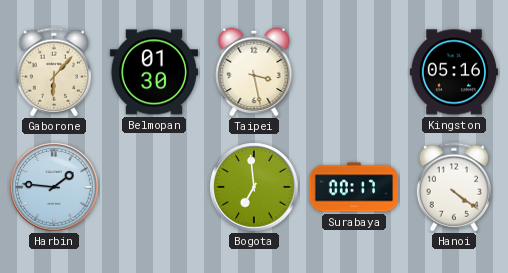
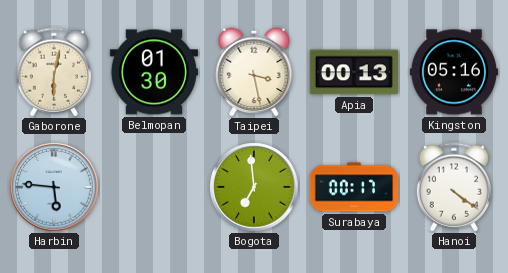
Gaborone: 6:07 -> 6:02
Apia: none -> 00:13
Harbin: 1:46 -> 5:46
